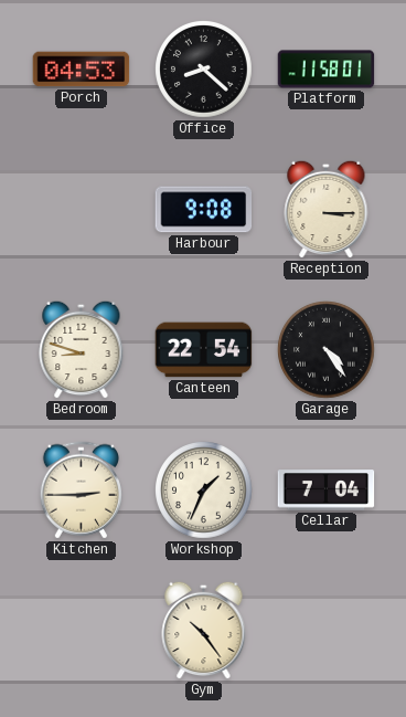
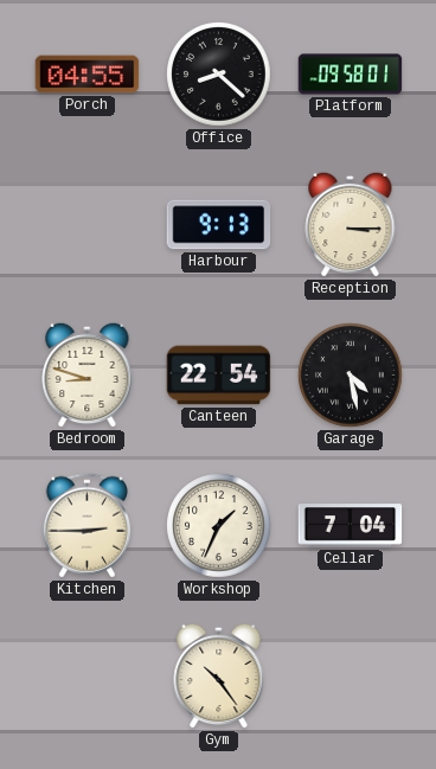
Porch: 04:53 -> 04:55
Platform: 11:58 -> 09:58
Harbour: 9:08 -> 9:13
Garage: 4:24 -> 4:28
